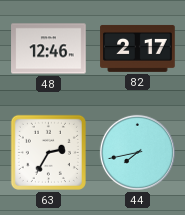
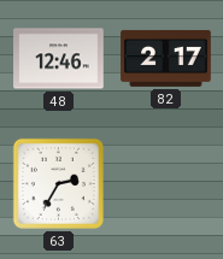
44: 7:43 -> none
